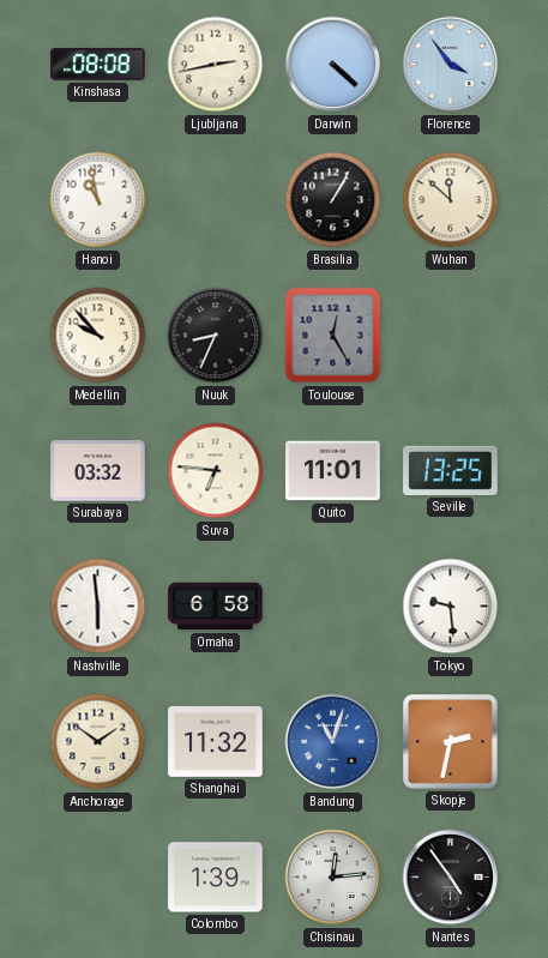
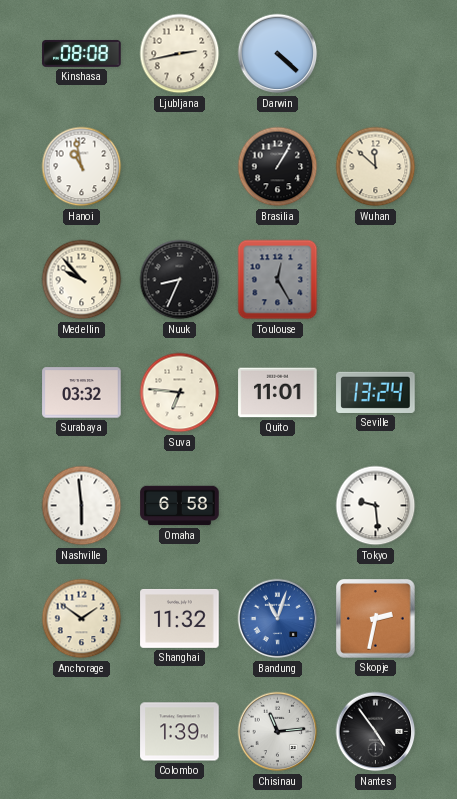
Florence: 3:54 -> none
Seville: 13:25 -> 13:24
Chisinau: 12:14 -> 11:14
